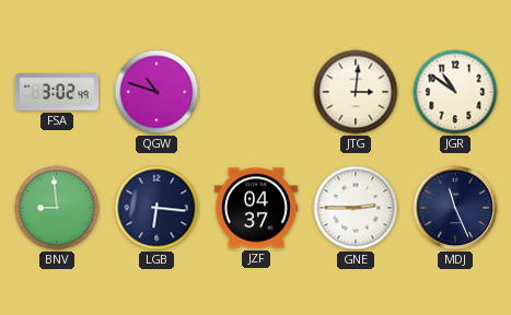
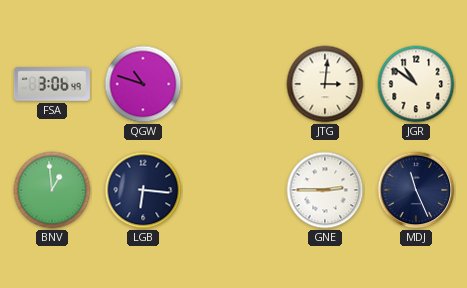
FSA: 3:02 -> 3:06
BNV: 8:59 -> 12:59
JZF: 04:37 -> none
